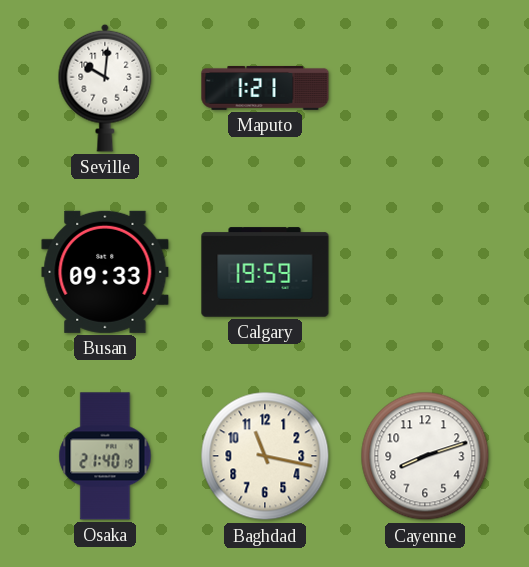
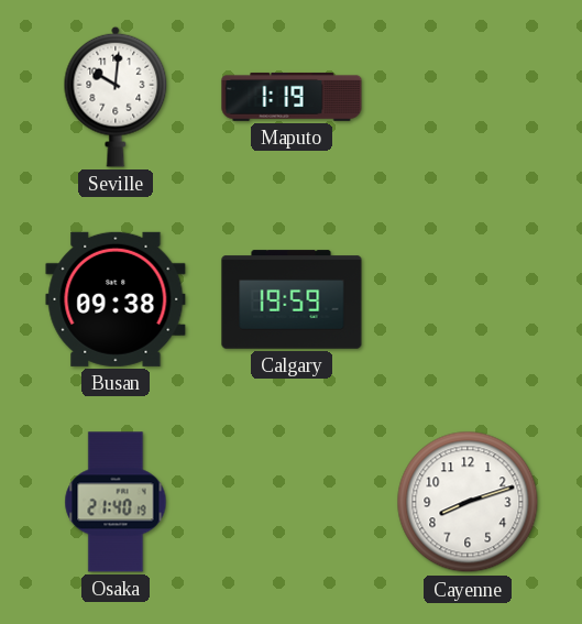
Maputo: 1:21 -> 1:19
Busan: 09:33 -> 09:38
Baghdad: 11:17 -> none
